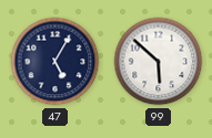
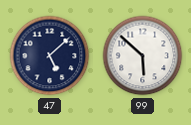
47: 5:05 -> 5:08
